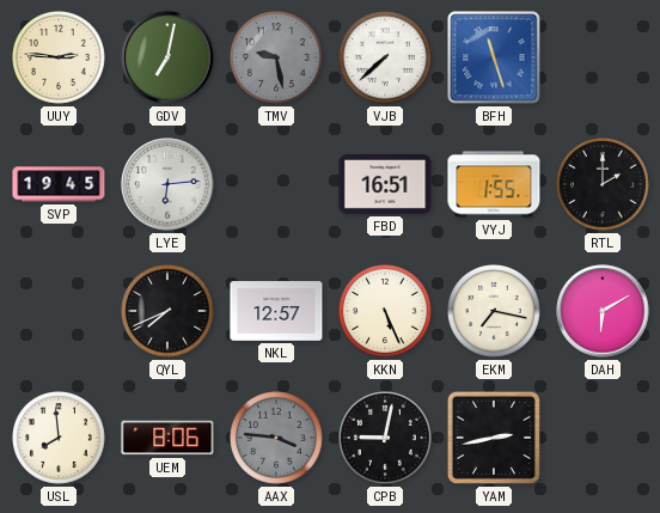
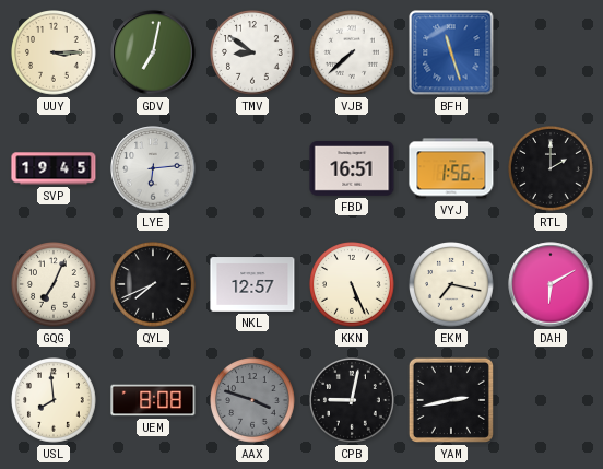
UUY: 2:46 -> 3:15
TMV: 9:28 -> 8:51
TMV dial: grey -> white
VYJ: 1:55 -> 1:56
GQG: none -> 7:04
UEM: 8:06 -> 8:08
AAX: 3:46 -> 3:48
